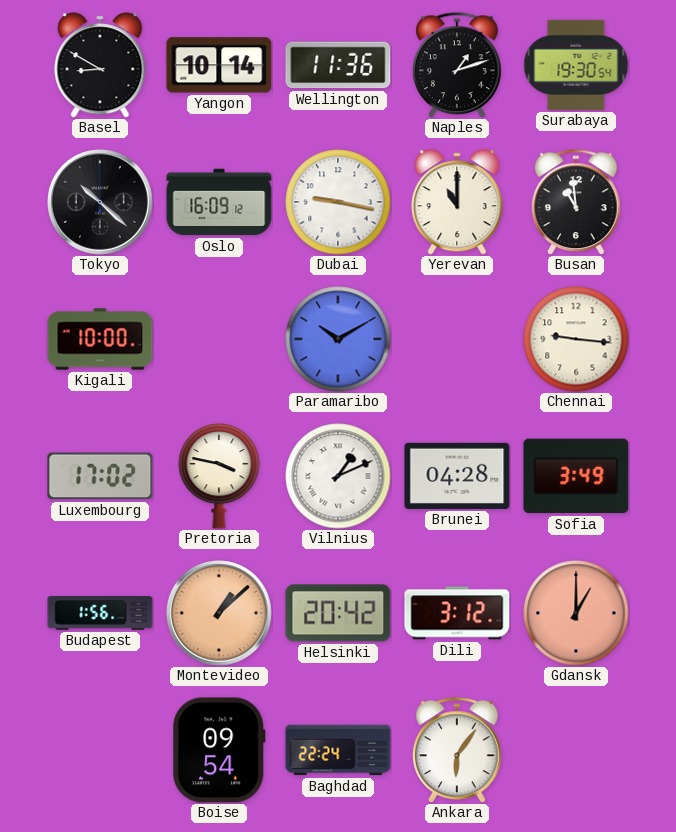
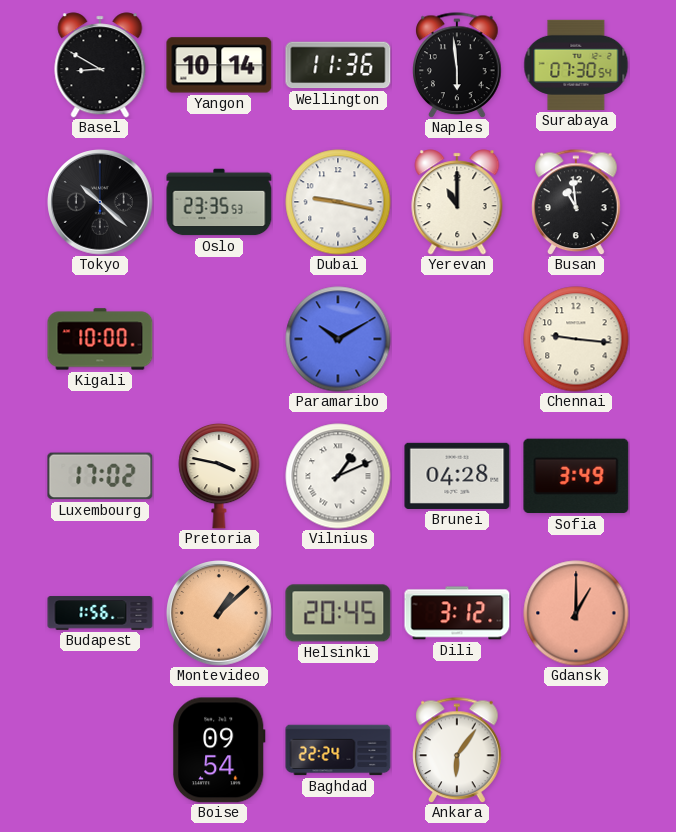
Naples: 1:12 -> 5:59
Surabaya: 19:30 -> 07:30
Oslo: 16:09 -> 23:35
Helsinki: 20:42 -> 20:45
